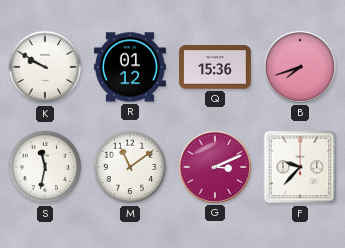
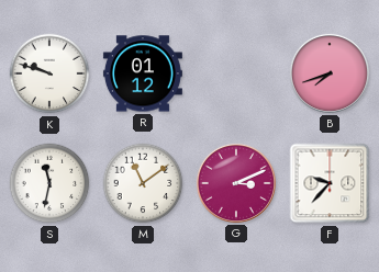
K: 9:50 -> 9:48
Q: 15:36 -> none
